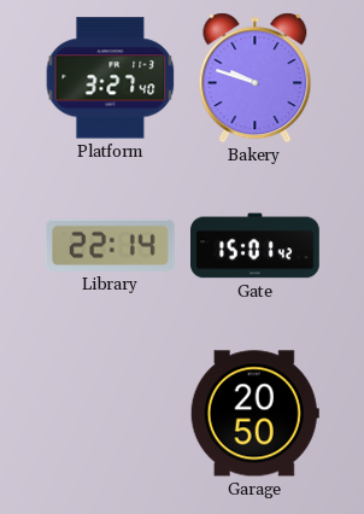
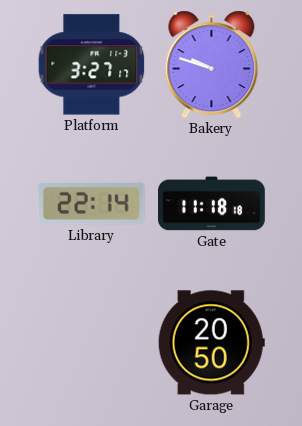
Platform: 3:27:40 -> 3:27:17
Gate: 15:01 -> 11:18
